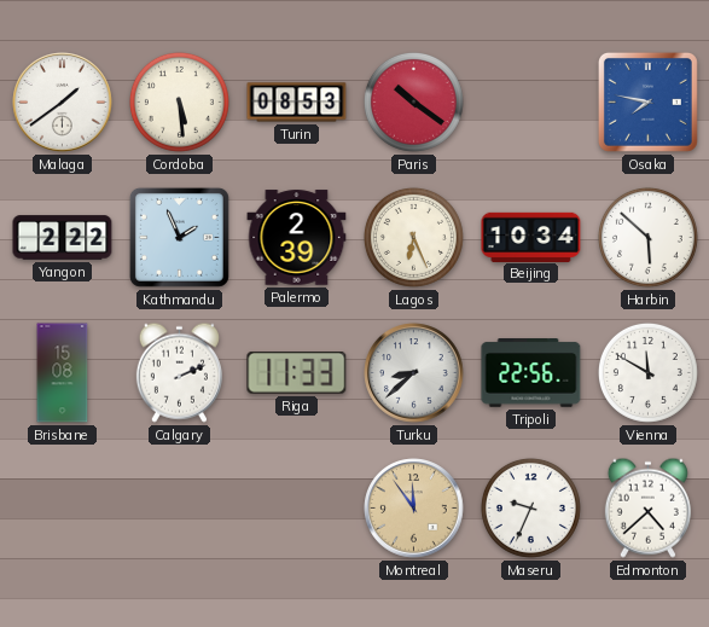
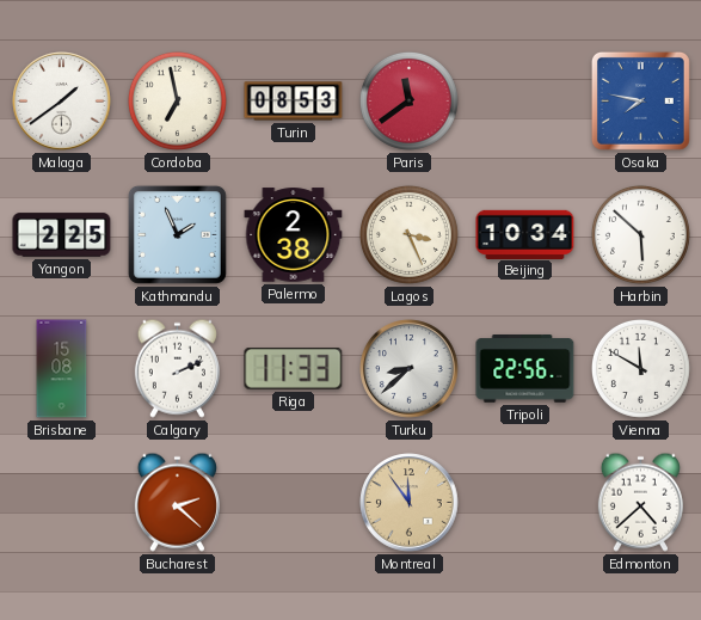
Cordoba: 5:29 -> 6:58
Paris: 10:21 -> 11:39
Yangon: 2:22 -> 2:25
Palermo: 2:39 -> 2:38
Lagos: 6:26 -> 3:26
Bucharest: none -> 2:22
Maseru: 9:34 -> none
